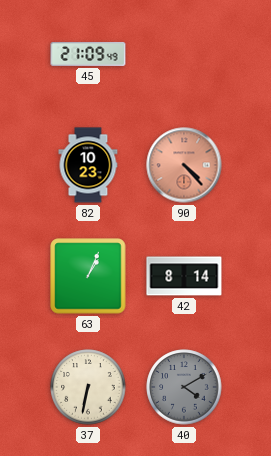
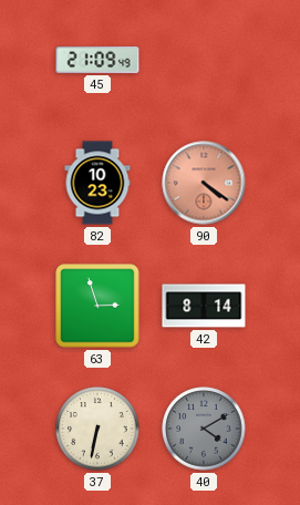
90: 4:23 -> 4:21
63: 1:04 -> 2:57
